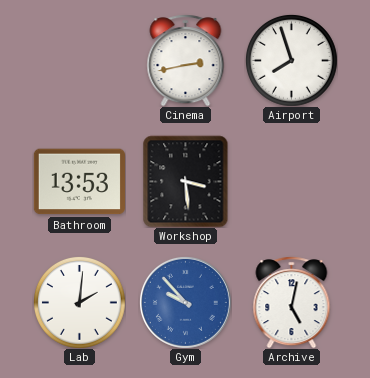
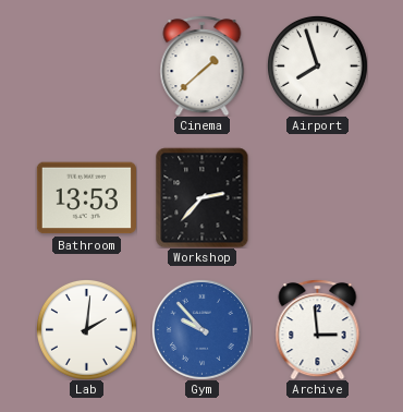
Cinema: 2:43 -> 1:38
Workshop: 3:29 -> 2:37
Archive: 5:02 -> 2:59
